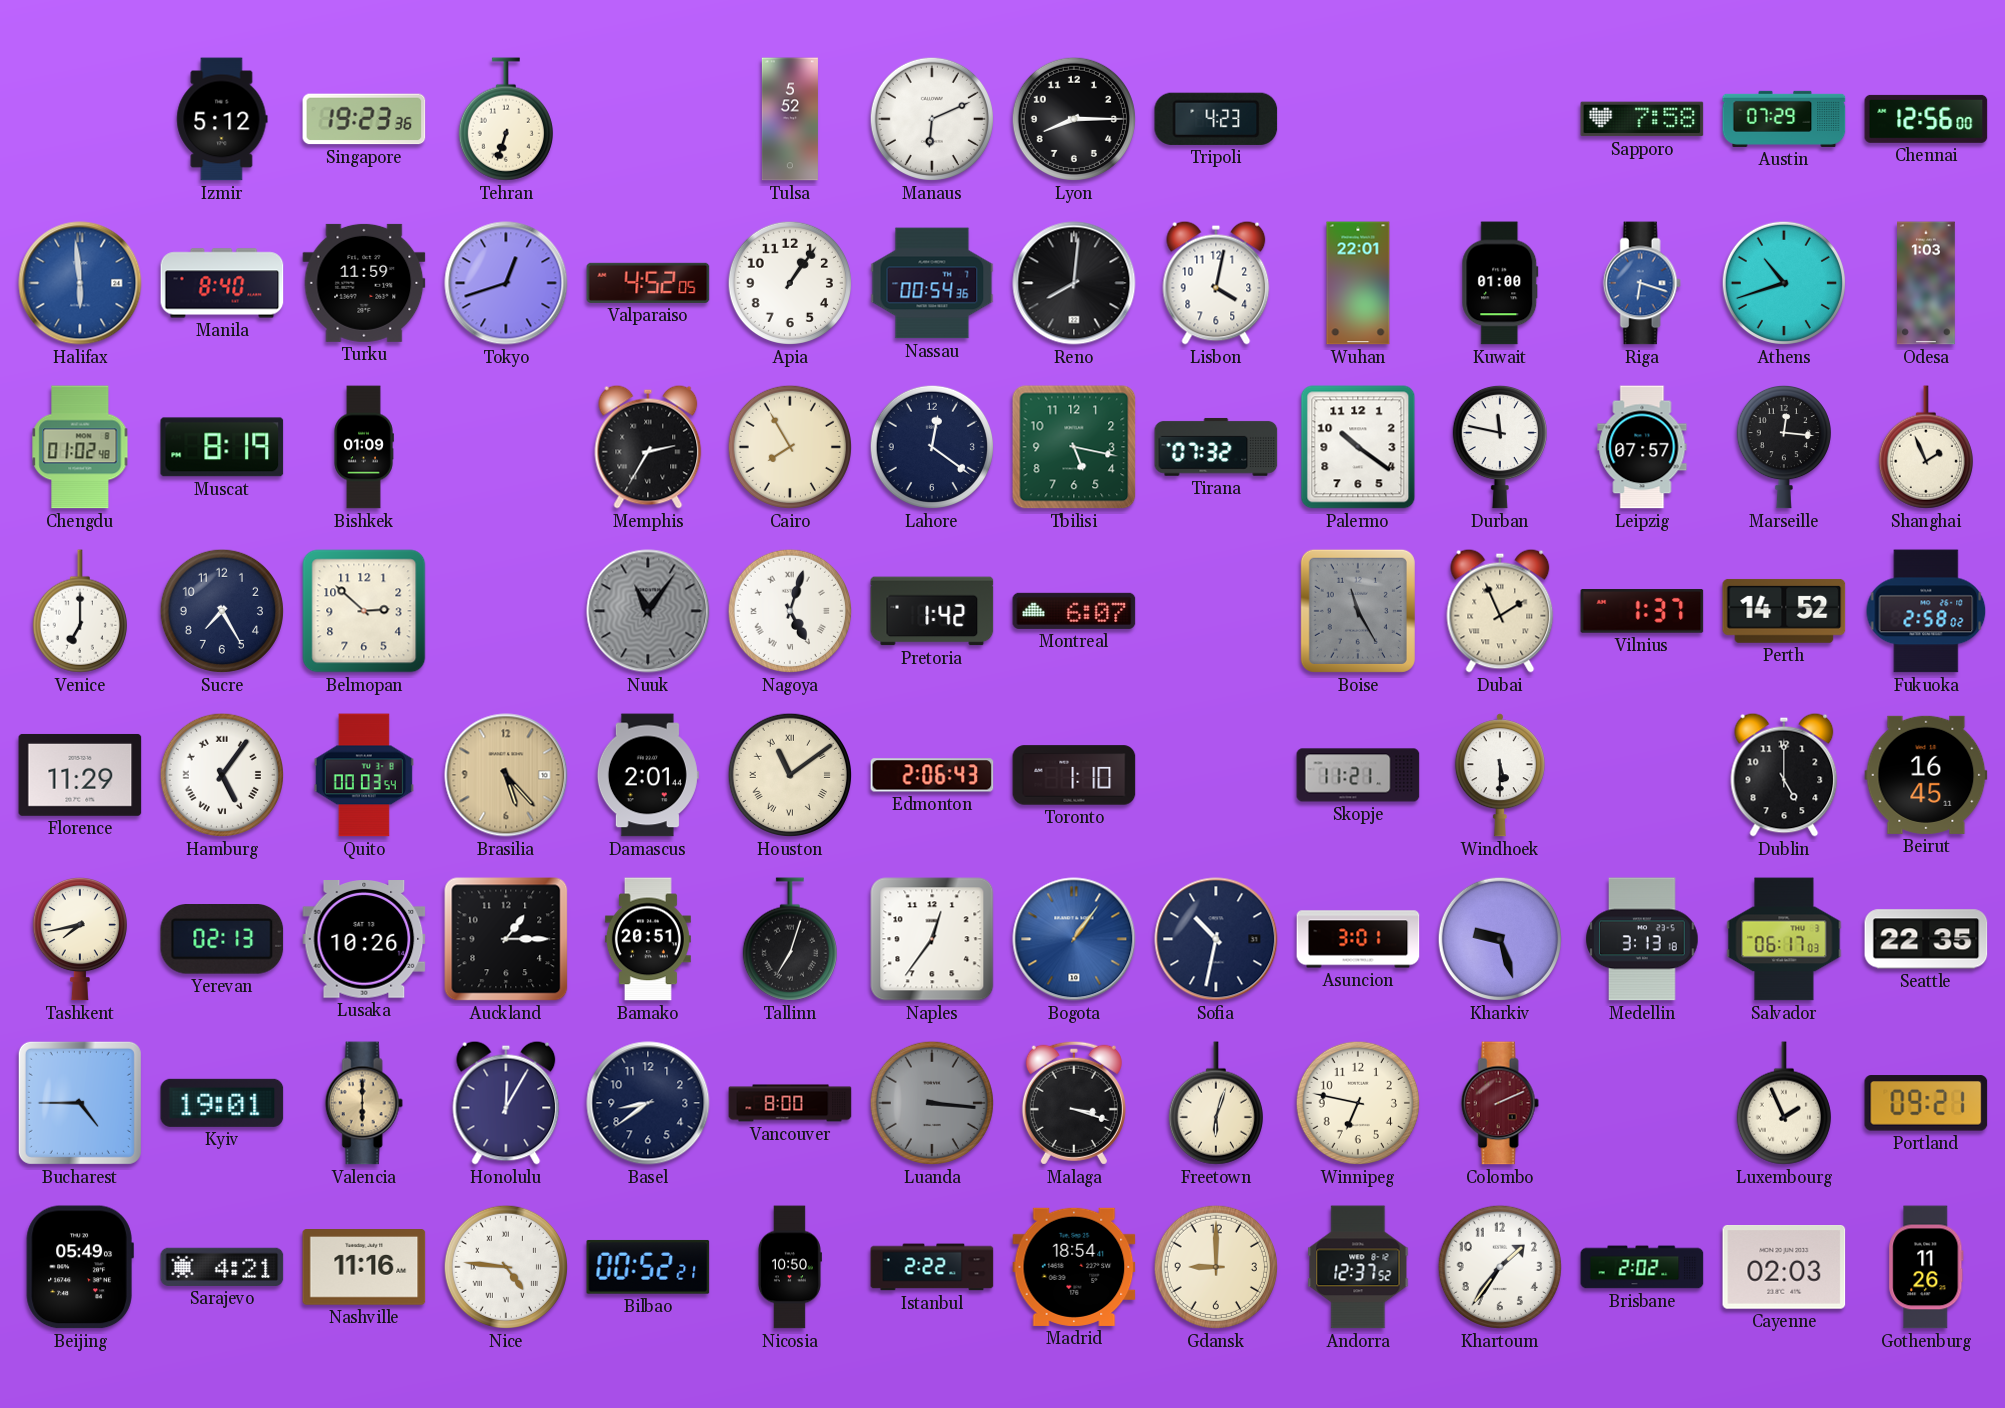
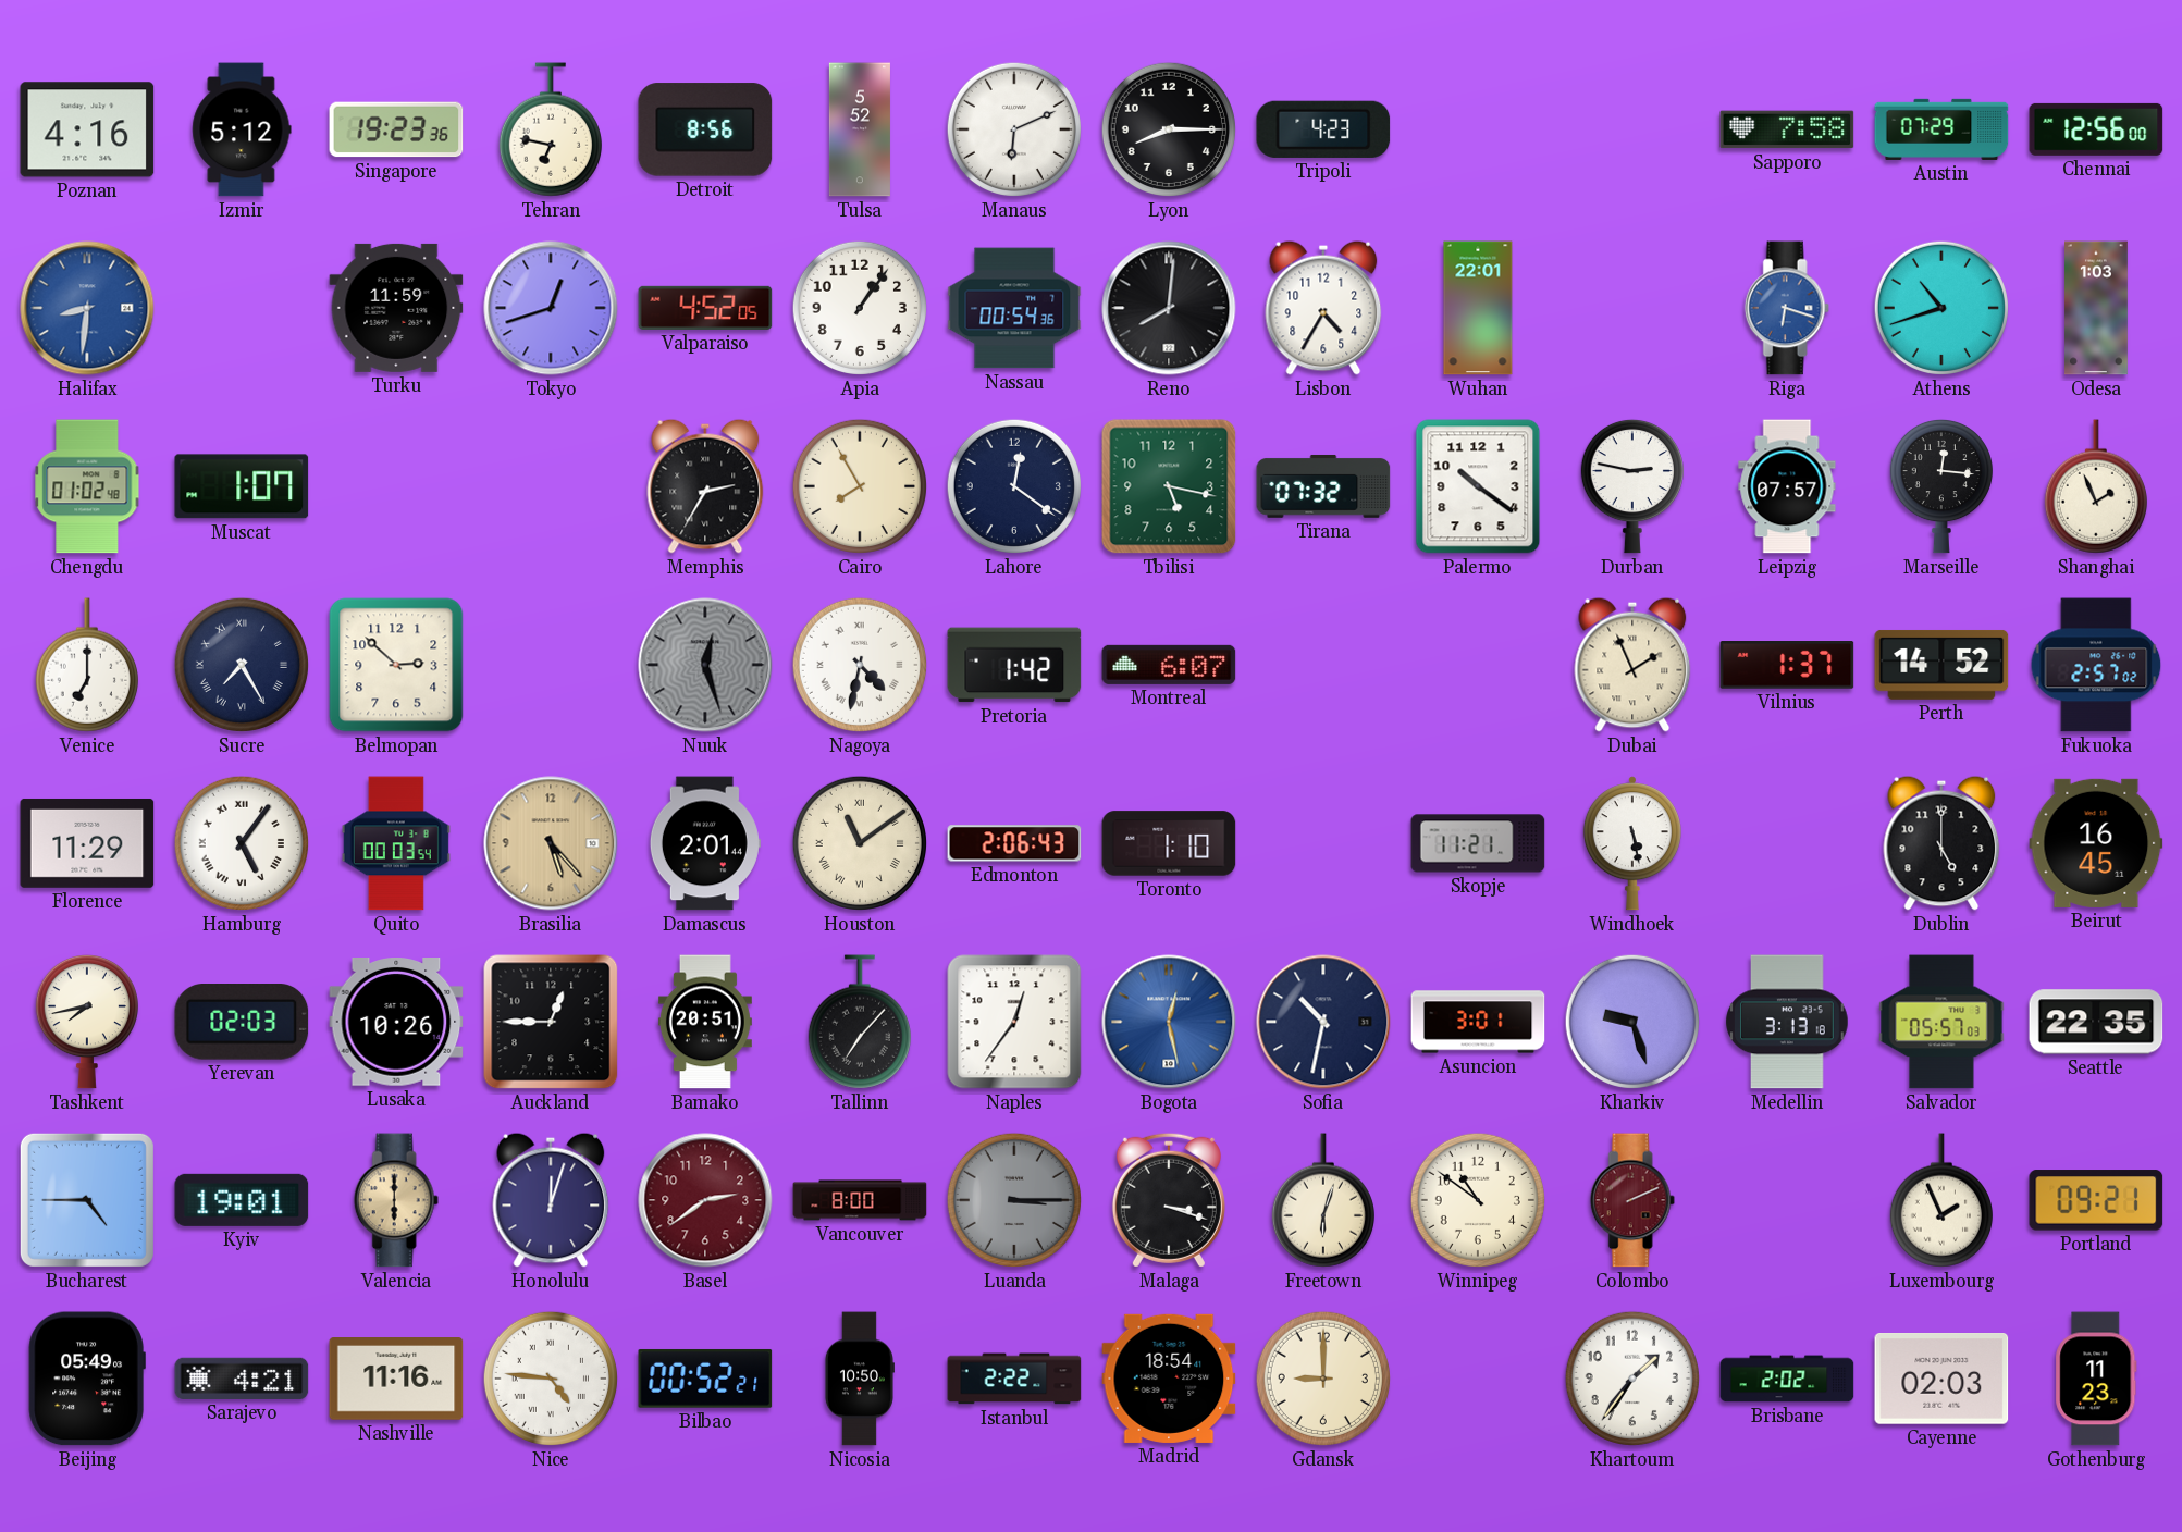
Poznan: none -> 4:16
Tehran: 6:33 -> 6:47
Detroit: none -> 8:56
Halifax: 5:59 -> 8:31
Manila: 8:40 -> none
Lisbon: 4:02 -> 4:35
Kuwait: 01:00 -> none
Muscat: 8:19 -> 1:07
Bishkek: 01:09 -> none
Durban: 11:47 -> 2:47
Sucre numerals: Arabic -> Roman
Nuuk: 11:06 -> 12:27
Nagoya: 5:03 -> 4:32
Boise: 11:25 -> none
Fukuoka: 2:58 -> 2:57
Windhoek: 5:30 -> 5:28
Yerevan: 02:13 -> 02:03
Auckland: 1:15 -> 12:45
Tallinn: 7:03 -> 7:07
Bogota: 1:06 -> 12:28
Salvador: 06:17 -> 05:57
Honolulu: 12:05 -> 12:03
Basel: 8:39 -> 2:39
Basel dial: navy -> burgundy
Luanda: 3:16 -> 3:15
Winnipeg: 6:47 -> 10:51
Andorra: 12:37 -> none
Gothenburg: 11:26 -> 11:23
